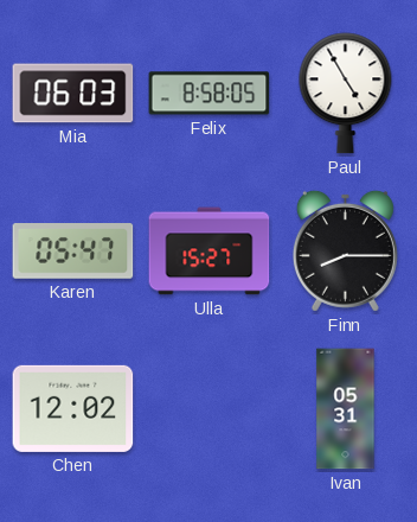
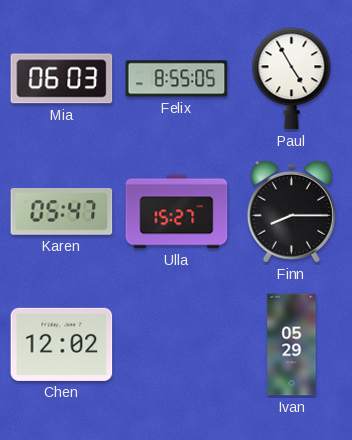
Felix: 8:58 -> 8:55
Ivan: 05:31 -> 05:29
